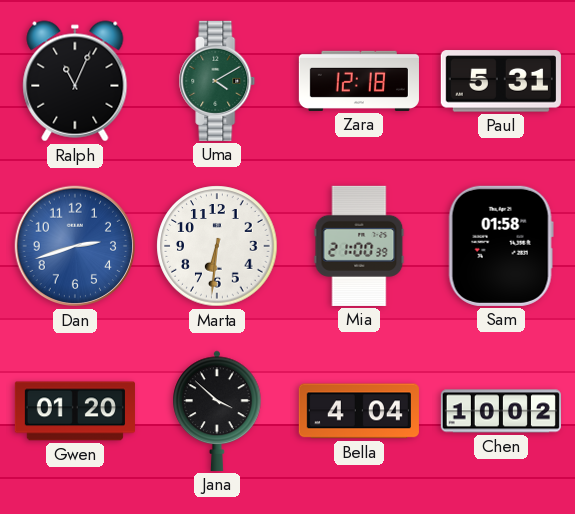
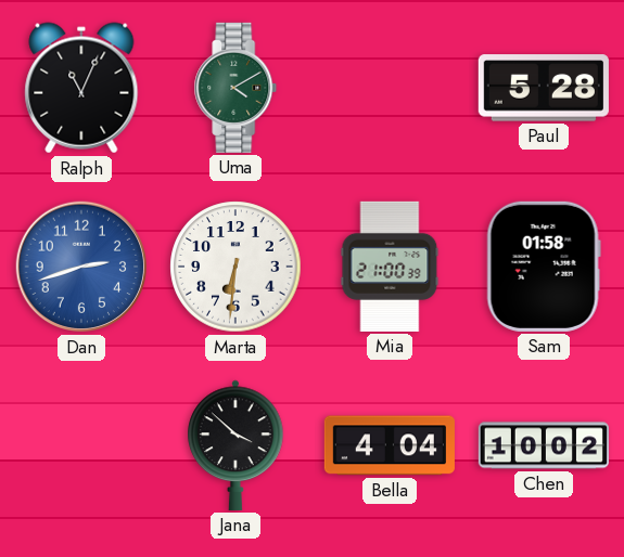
Zara: 12:18 -> none
Paul: 5:31 -> 5:28
Gwen: 01:20 -> none
